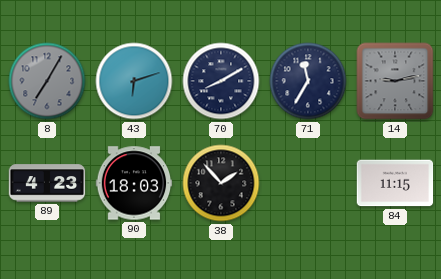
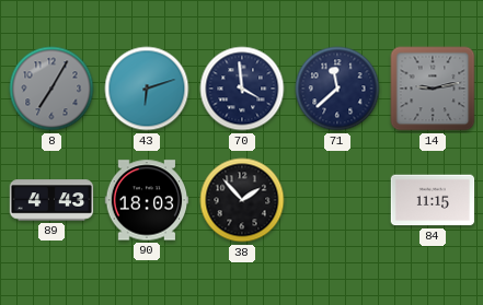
70: 8:10 -> 3:59
71: 11:35 -> 11:38
89: 4:23 -> 4:43
